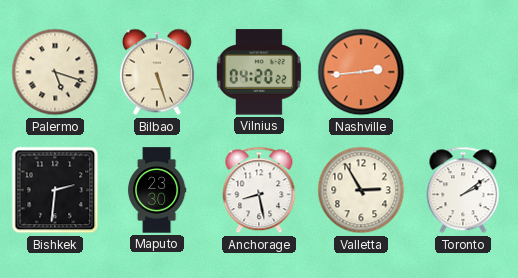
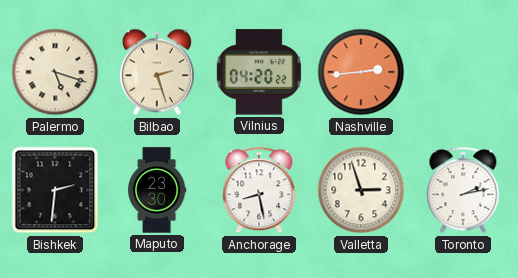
Bilbao: 5:27 -> 2:27
Valletta: 2:55 -> 2:57
Toronto: 2:09 -> 2:13
